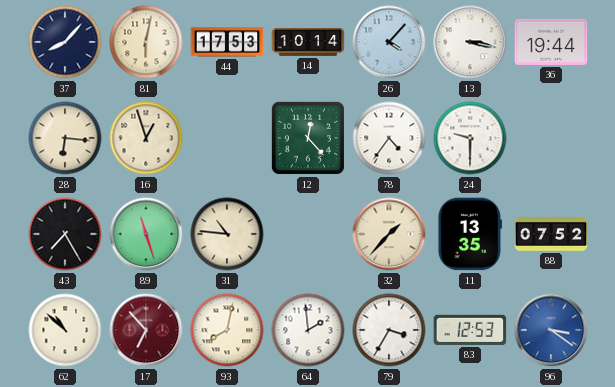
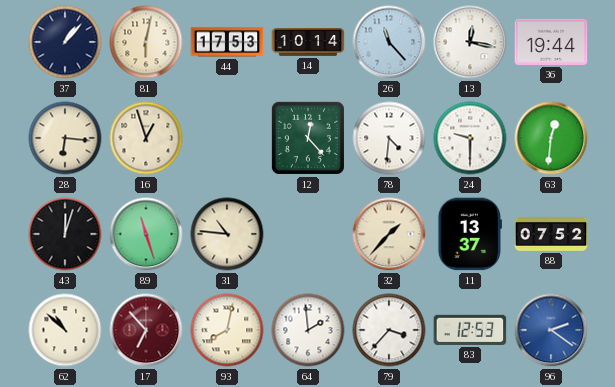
37: 8:07 -> 1:07
26: 4:07 -> 11:23
13: 3:17 -> 12:17
78: 4:36 -> 4:31
63: none -> 12:31
43: 7:25 -> 12:03
11: 13:35 -> 13:37
79: 3:35 -> 3:37
96: 3:21 -> 2:21
